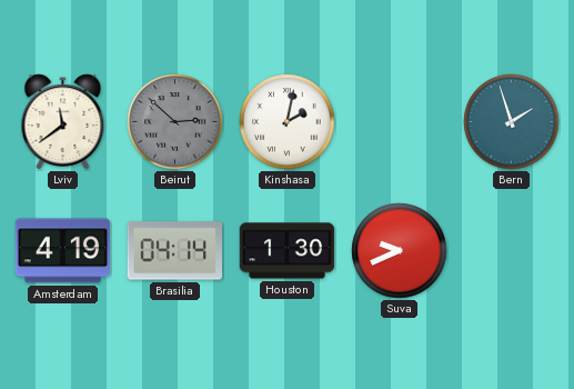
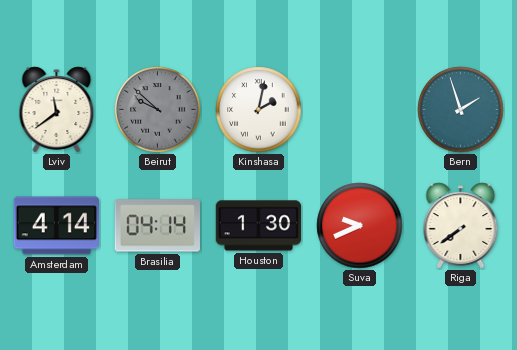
Beirut: 2:52 -> 9:52
Amsterdam: 4:19 -> 4:14
Riga: none -> 7:39
